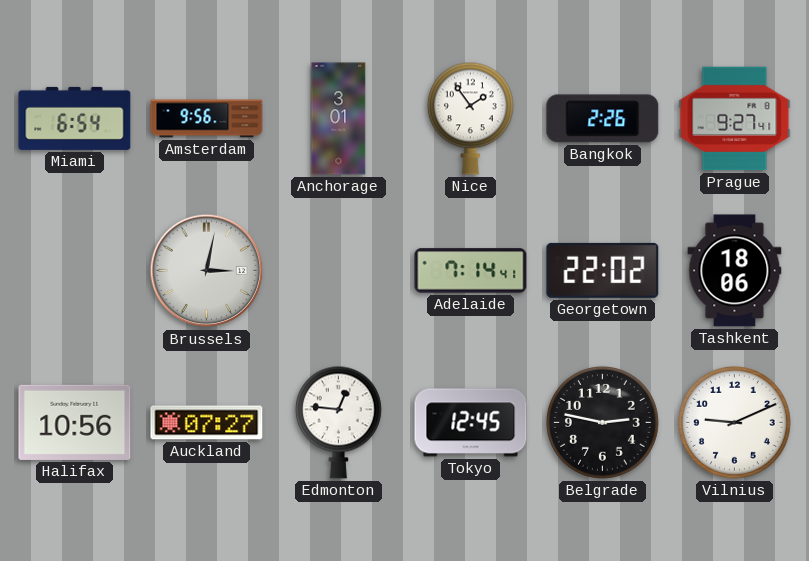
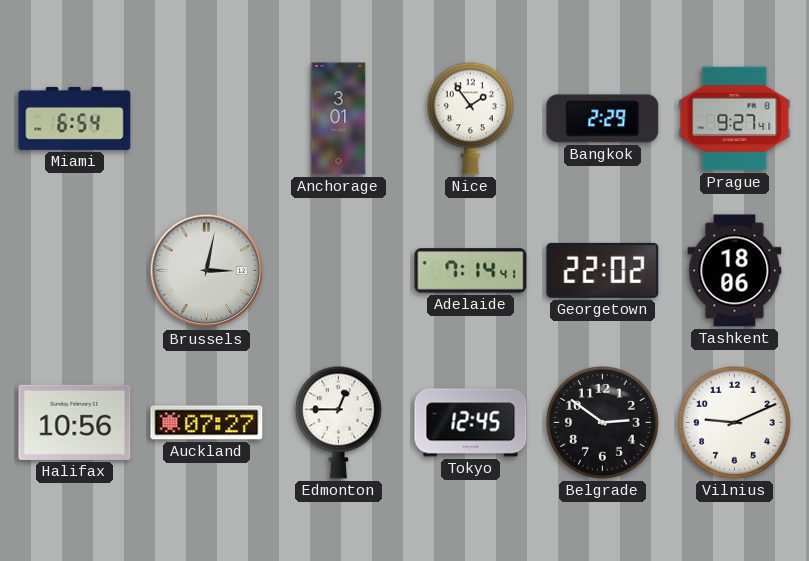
Amsterdam: 9:56 -> none
Bangkok: 2:26 -> 2:29
Edmonton: 12:46 -> 12:45
Belgrade: 2:47 -> 2:51
